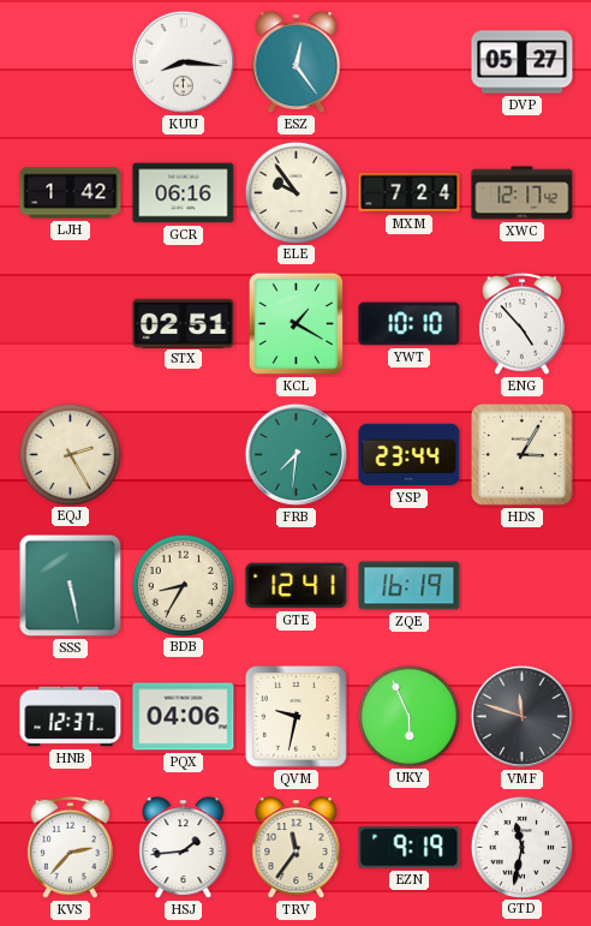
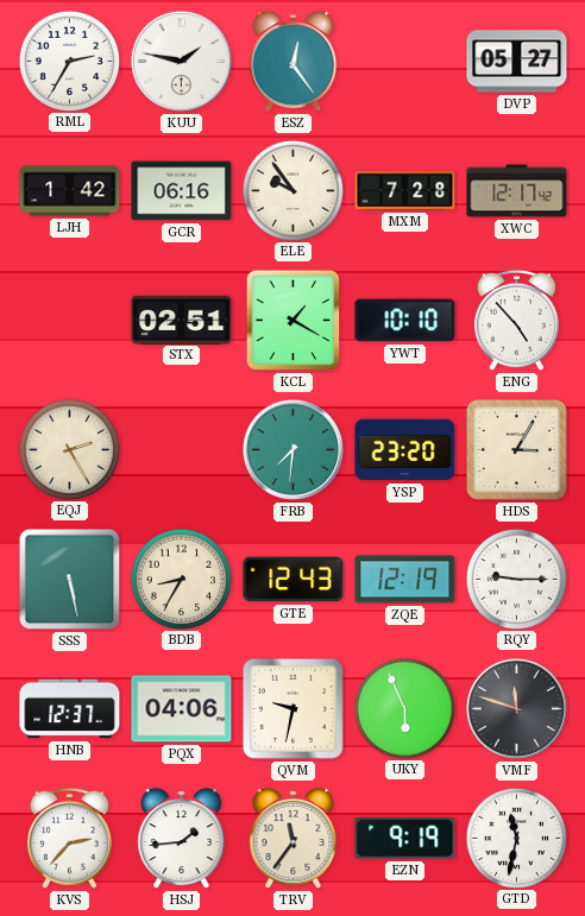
RML: none -> 2:35
KUU: 8:16 -> 1:47
MXM: 7:24 -> 7:28
YSP: 23:44 -> 23:20
GTE: 12:41 -> 12:43
ZQE: 16:19 -> 12:19
RQY: none -> 9:15
